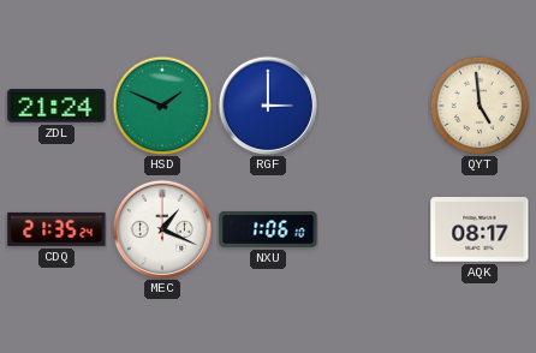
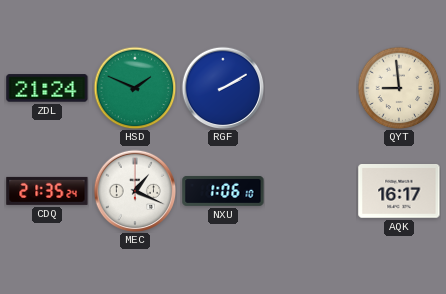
RGF: 3:00 -> 2:10
QYT: 4:59 -> 8:59
AQK: 08:17 -> 16:17
